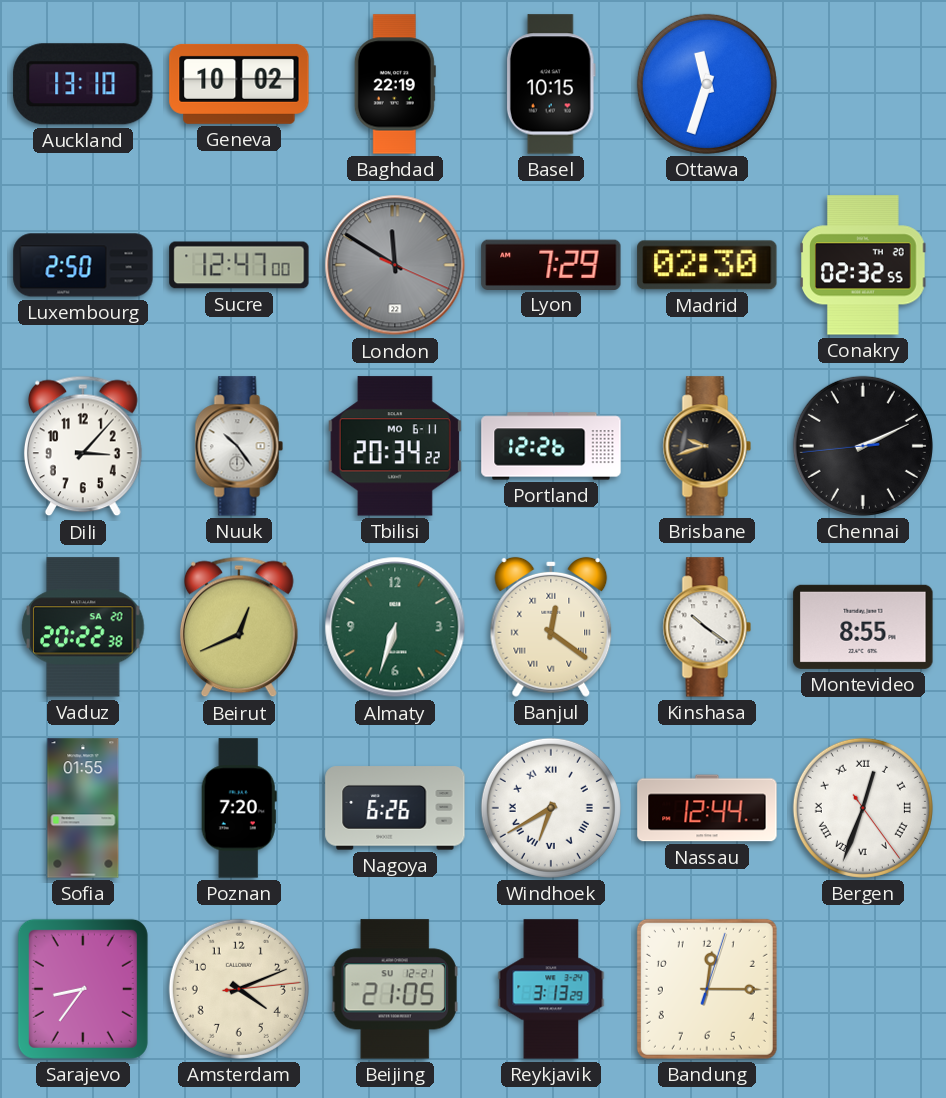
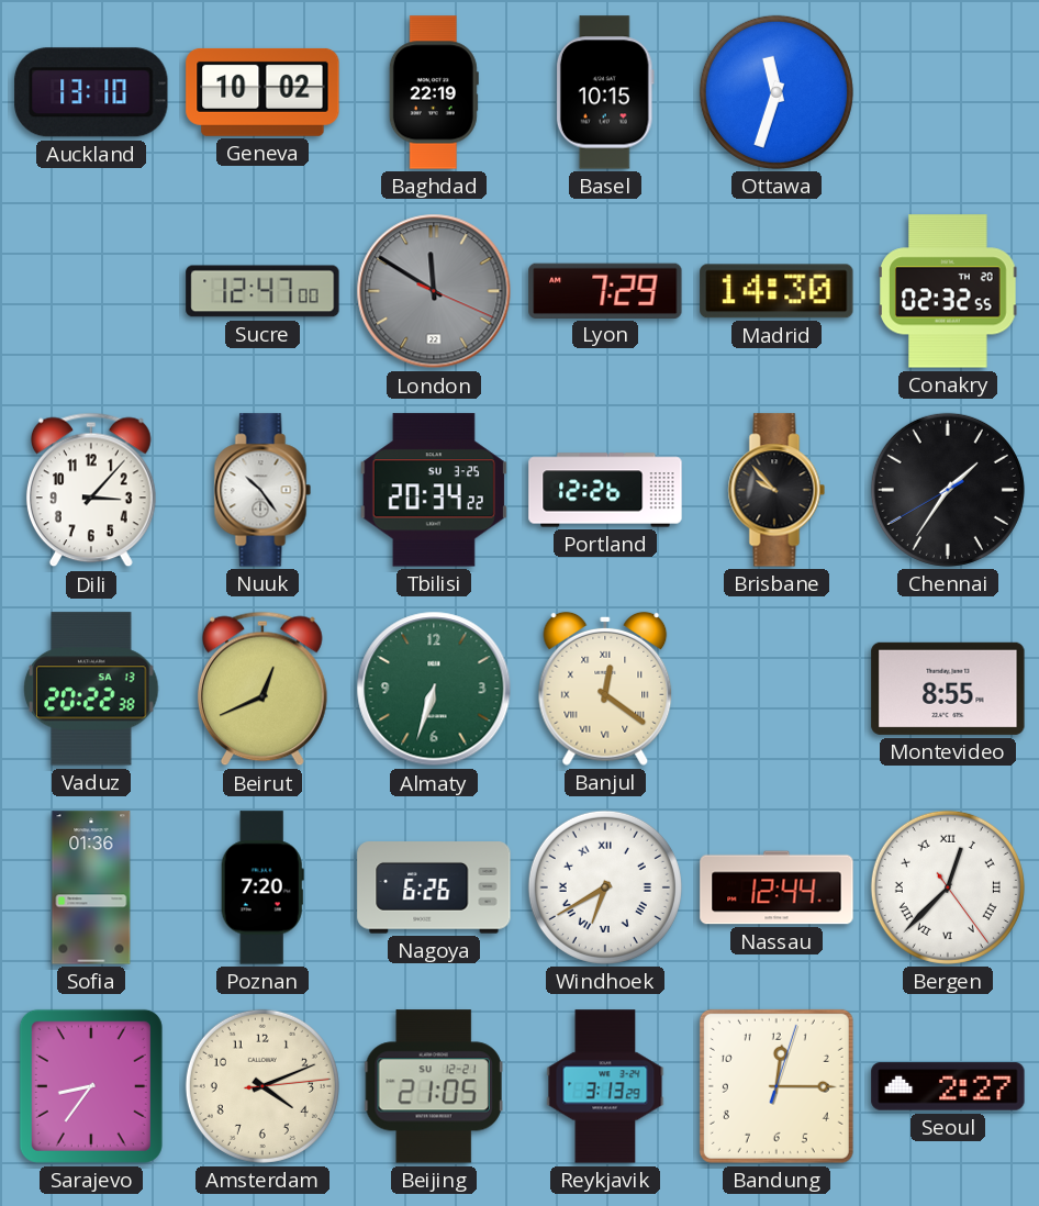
Luxembourg: 2:50 -> none
Madrid: 02:30 -> 14:30
Tbilisi date: MO 6-11 -> SU 3-25
Brisbane: 9:42 -> 9:53
Chennai: 2:10 -> 1:35
Vaduz date: SA 20 -> SA 13
Kinshasa: 10:21 -> none
Sofia: 01:55 -> 01:36
Bergen: 12:33 -> 12:37
Seoul: none -> 2:27
